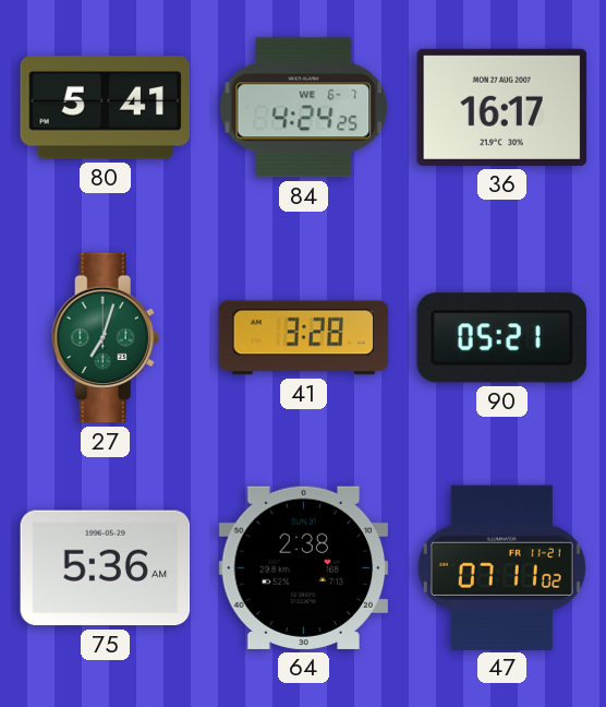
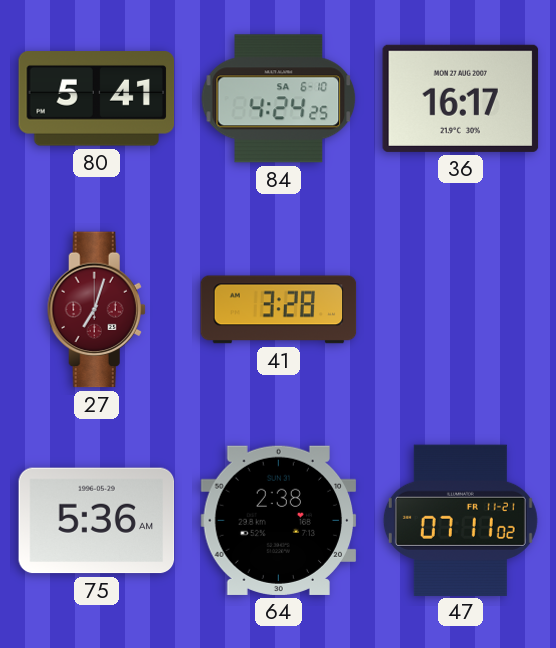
84 date: WE 6-7 -> SA 6-10
27 dial: green -> burgundy
90: 05:21 -> none
